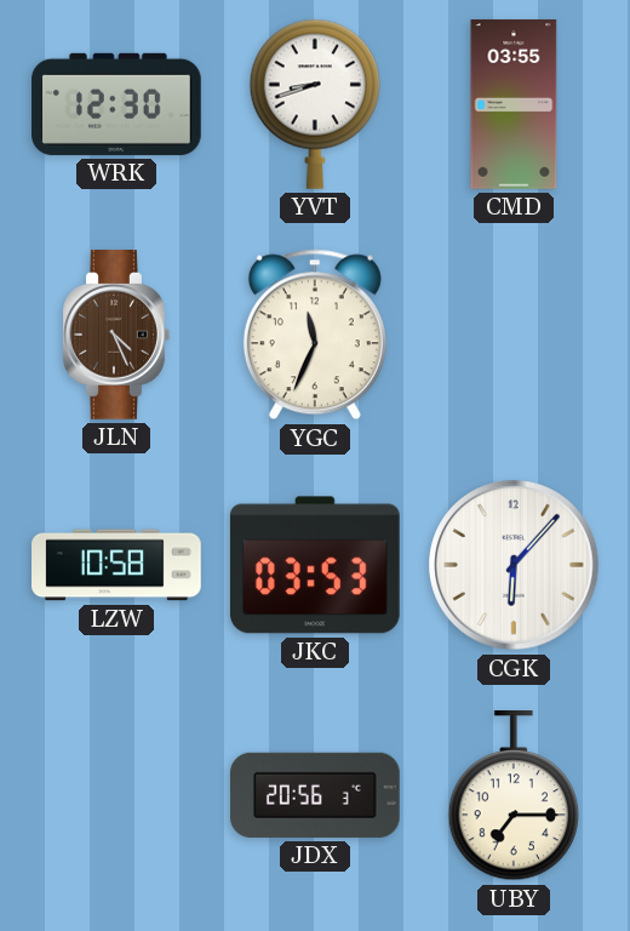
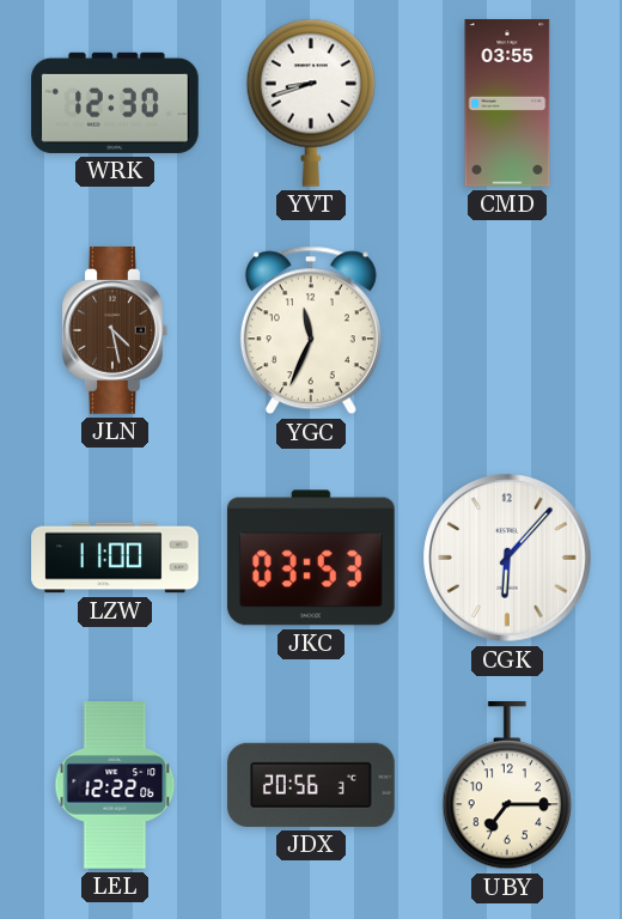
JLN: 4:26 -> 4:28
LZW: 10:58 -> 11:00
LEL: none -> 12:22
